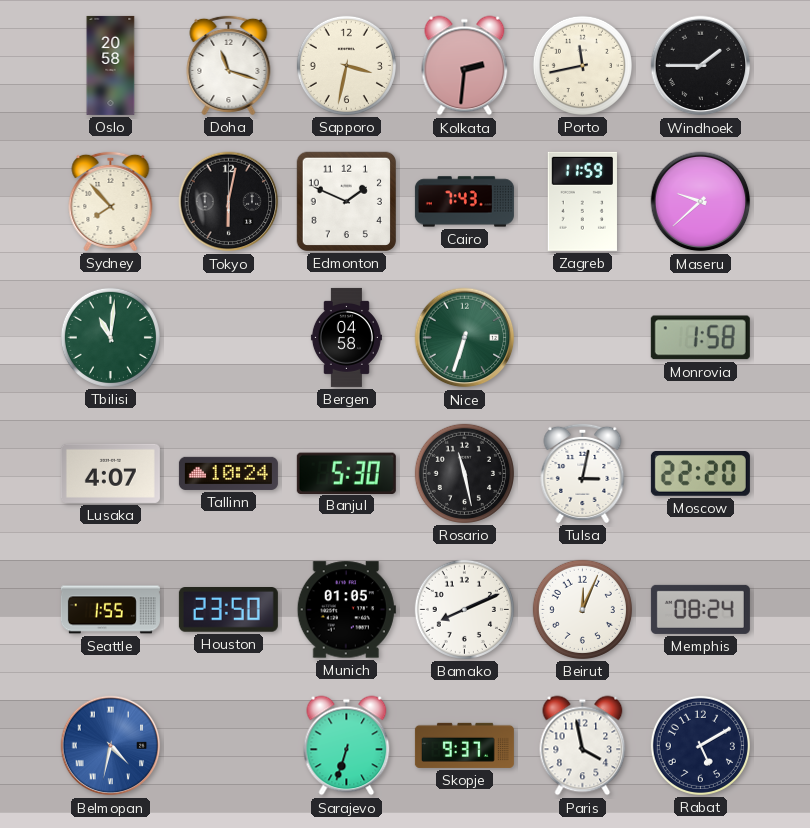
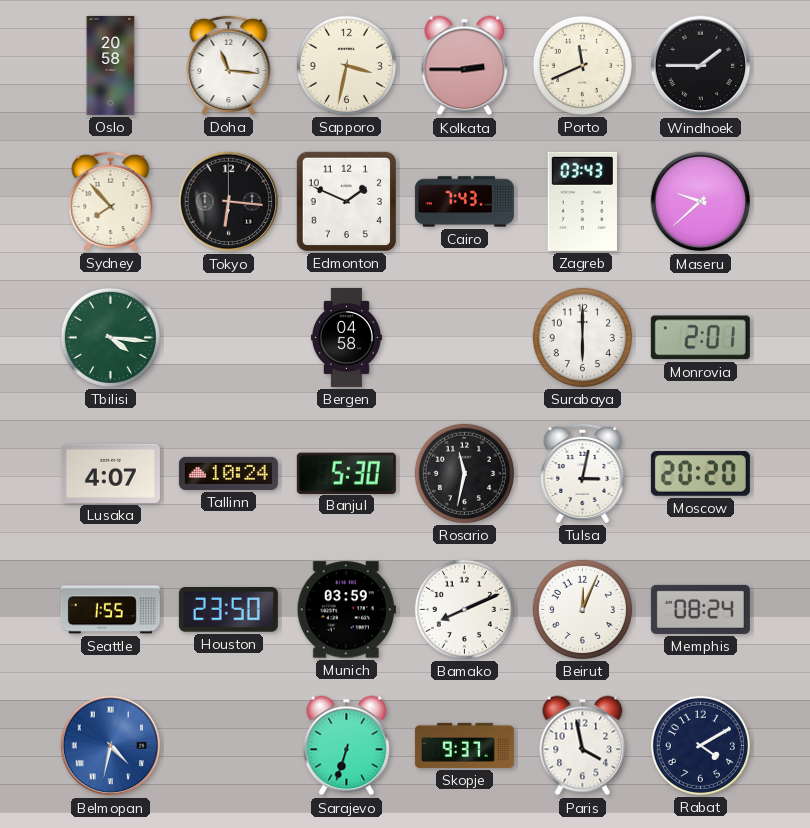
Doha: 11:18 -> 11:16
Kolkata: 2:31 -> 2:45
Porto: 11:43 -> 11:41
Tokyo: 6:02 -> 6:16
Zagreb: 11:59 -> 03:43
Tbilisi: 11:01 -> 4:16
Nice: 6:33 -> none
Surabaya: none -> 6:00
Monrovia: 1:58 -> 2:01
Rosario: 11:28 -> 11:32
Moscow: 22:20 -> 20:20
Munich: 01:05 -> 03:59
Rabat: 5:10 -> 4:10
